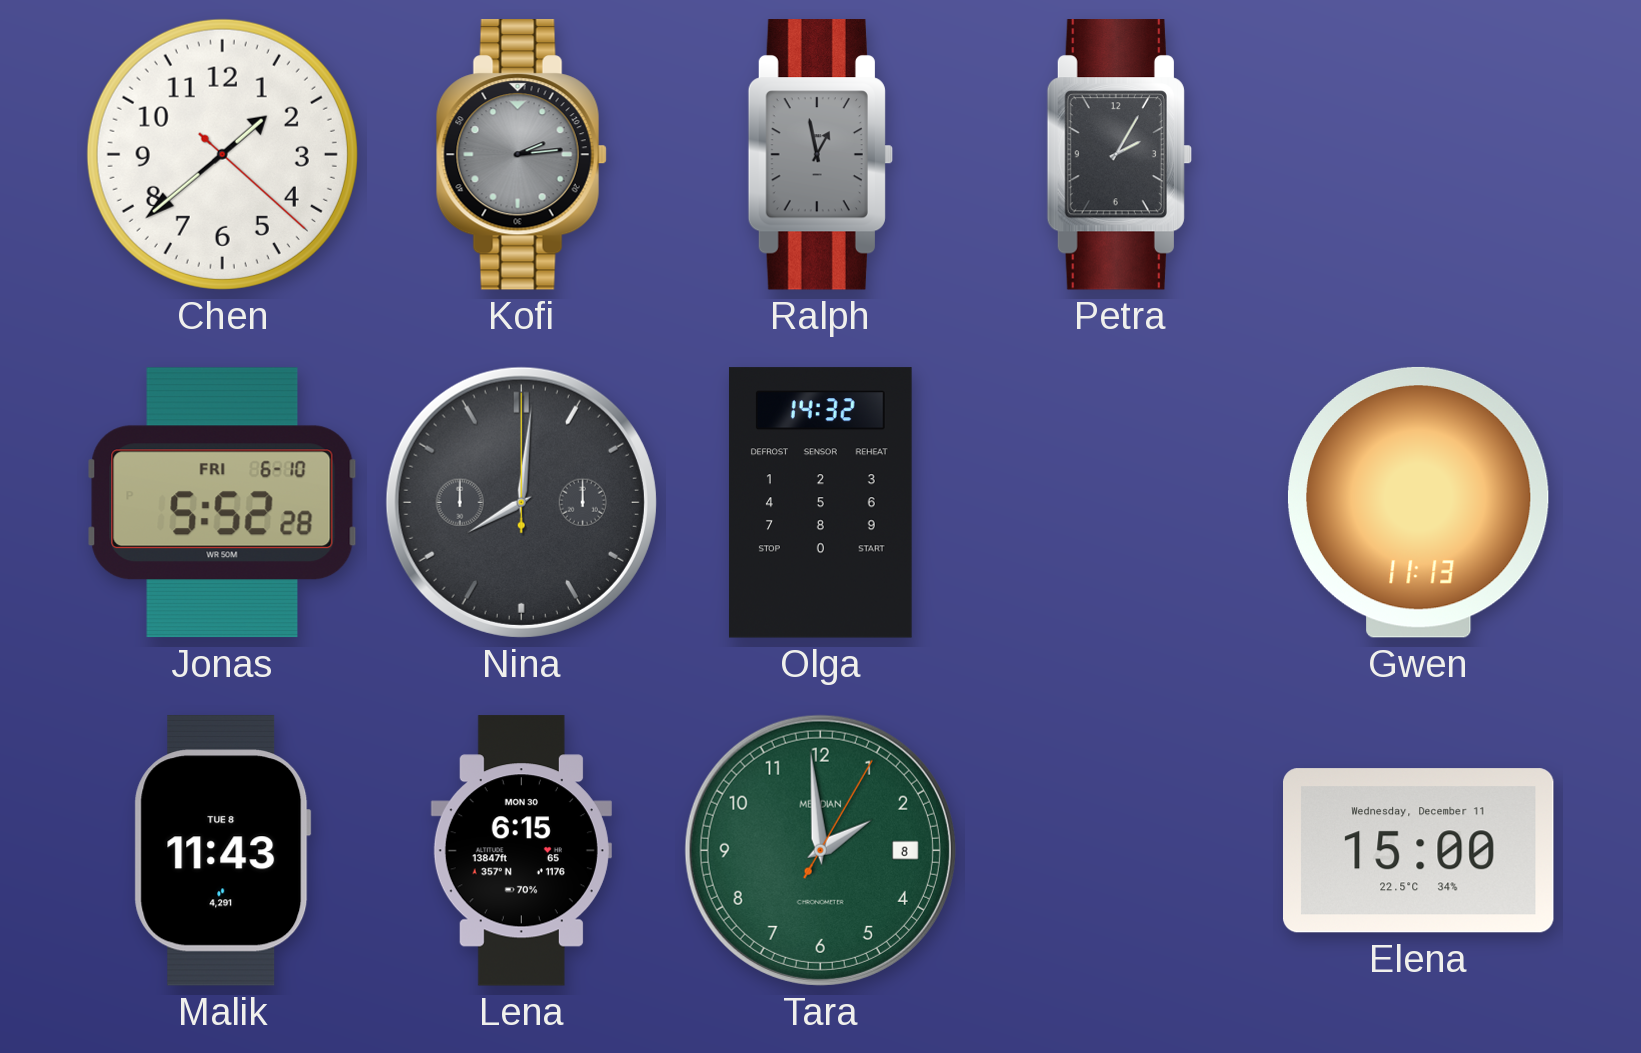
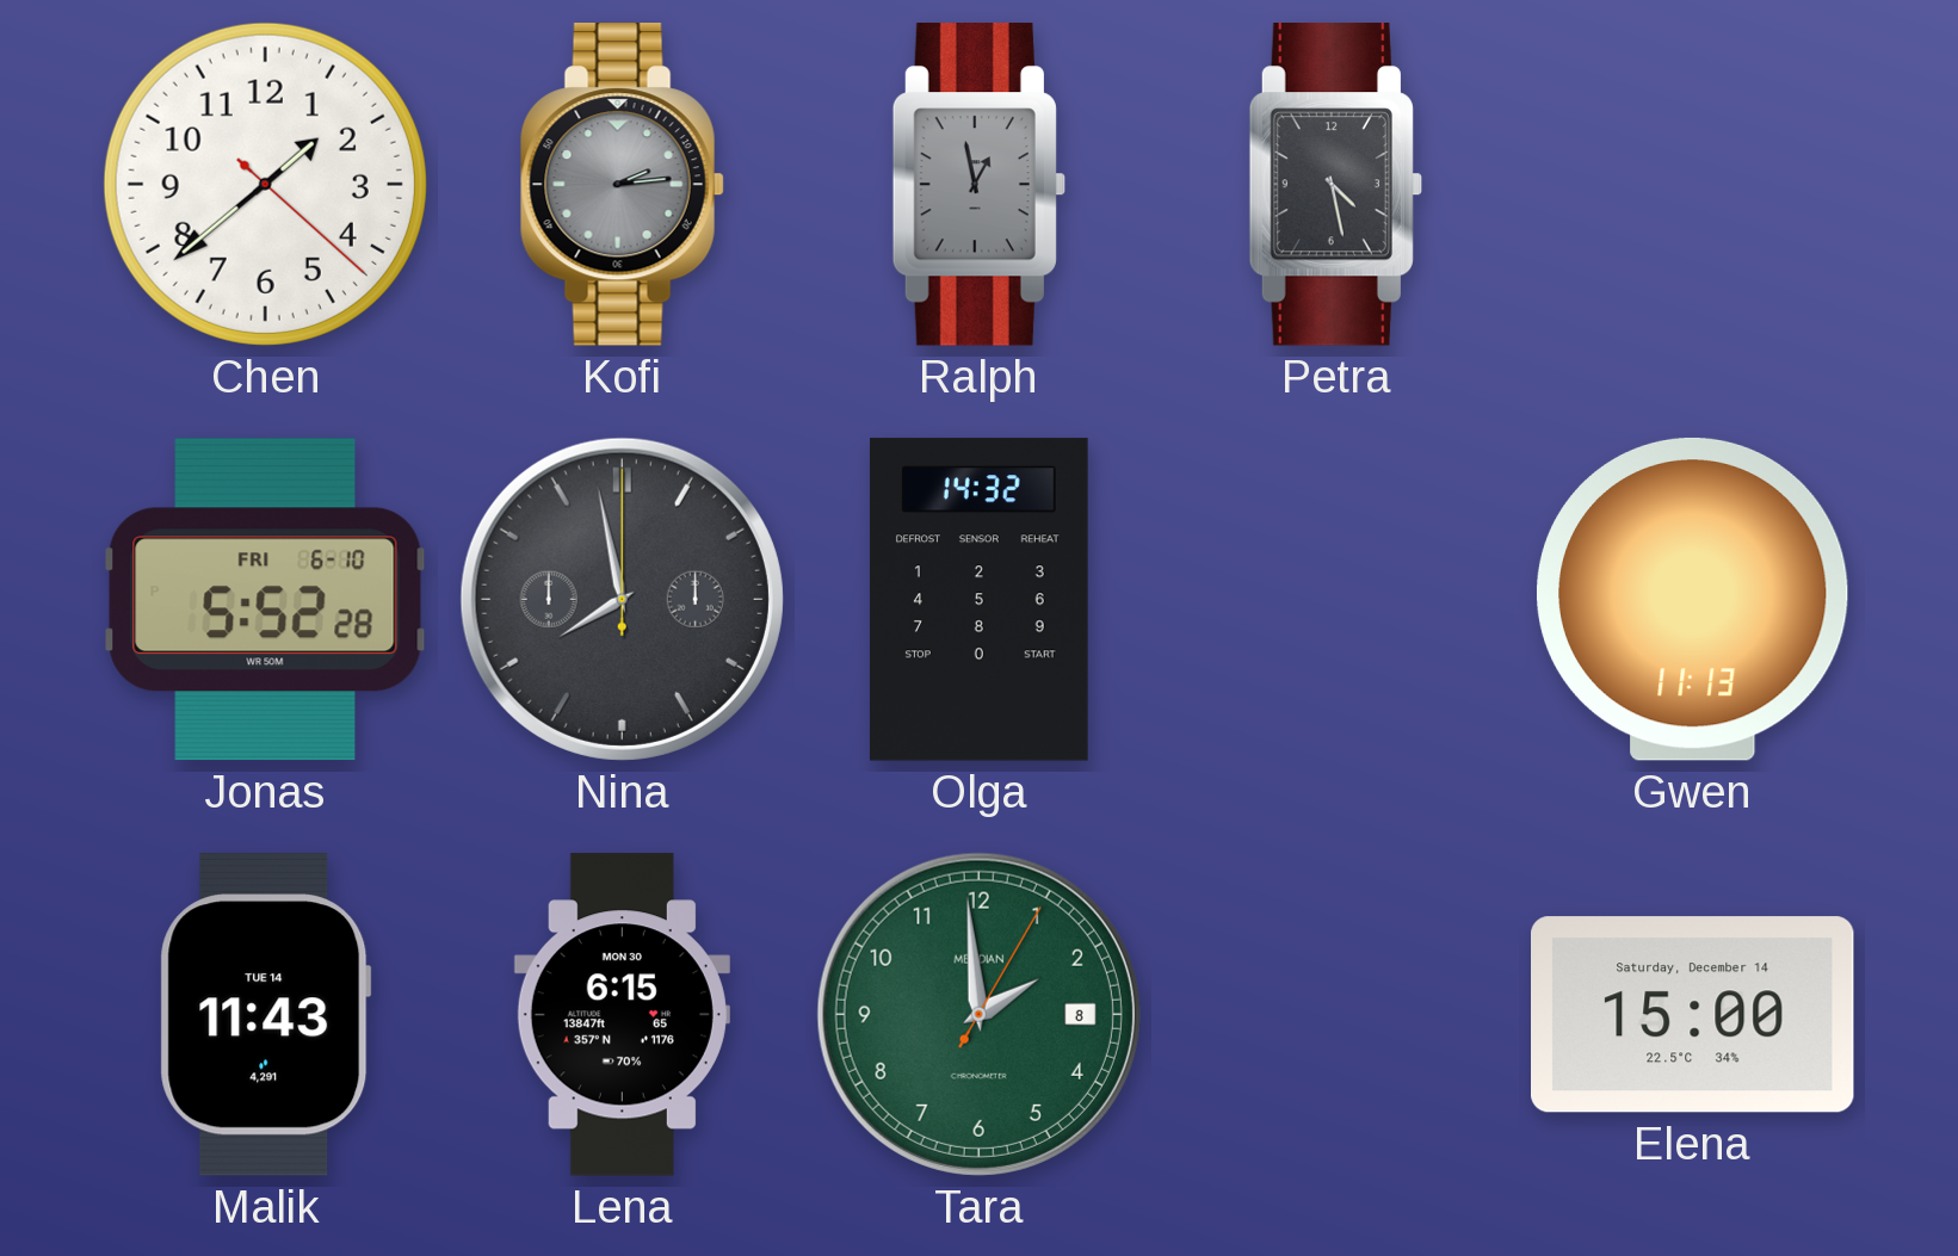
Petra: 2:05 -> 4:28
Nina: 8:01 -> 7:58
Malik date: TUE 8 -> TUE 14
Elena date: Wednesday, December 11 -> Saturday, December 14
